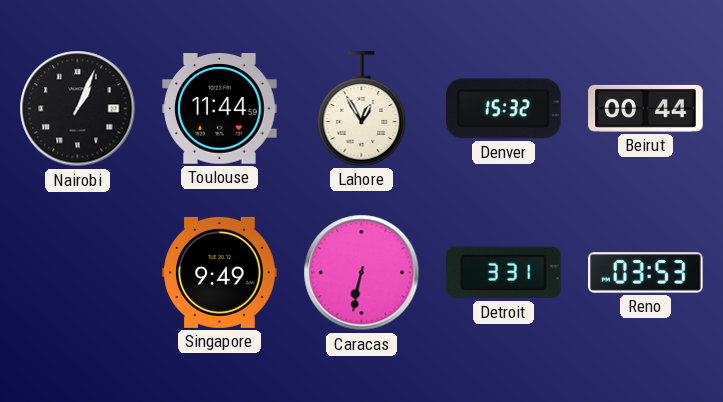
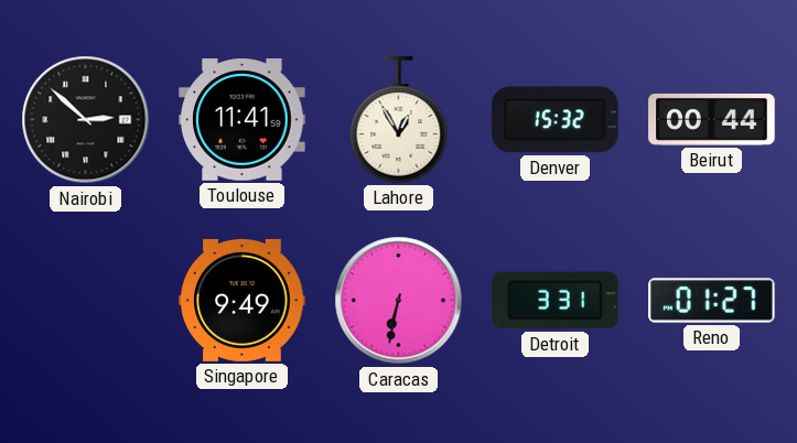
Nairobi: 1:04 -> 2:52
Toulouse: 11:44 -> 11:41
Reno: 03:53 -> 01:27
